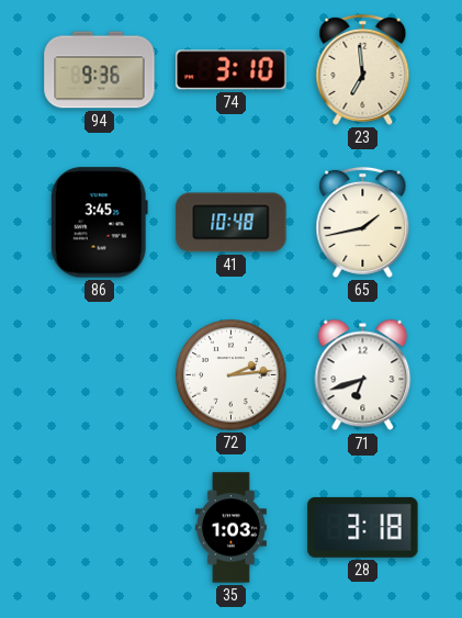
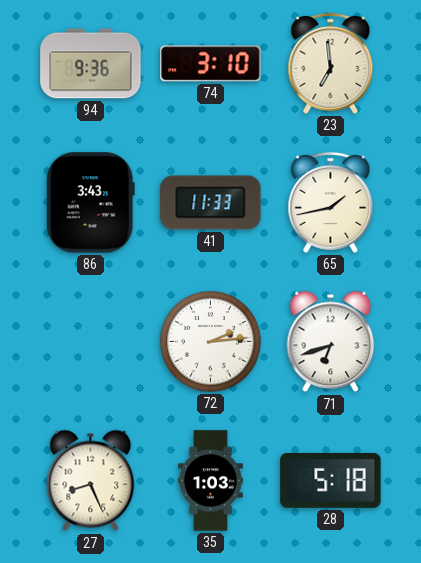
86: 3:45 -> 3:43
41: 10:48 -> 11:33
27: none -> 8:26
28: 3:18 -> 5:18
